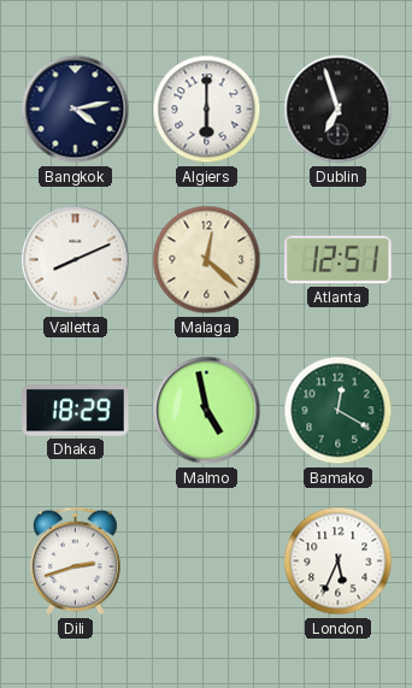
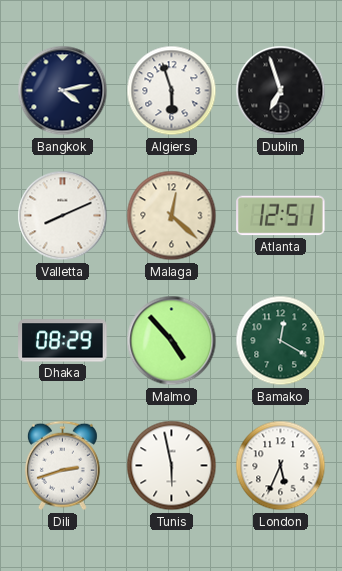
Algiers: 6:00 -> 5:57
Dhaka: 18:29 -> 08:29
Malmo: 4:58 -> 4:53
Tunis: none -> 5:58
